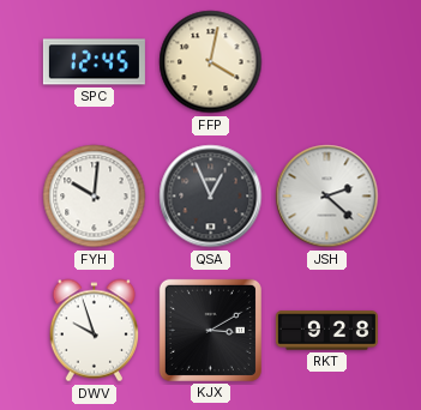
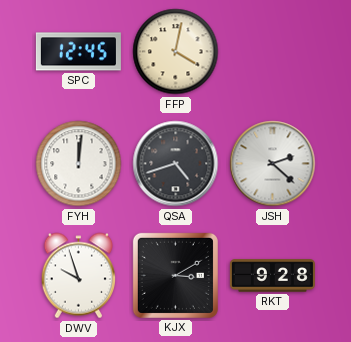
FYH: 10:01 -> 12:01
QSA: 12:56 -> 4:42
